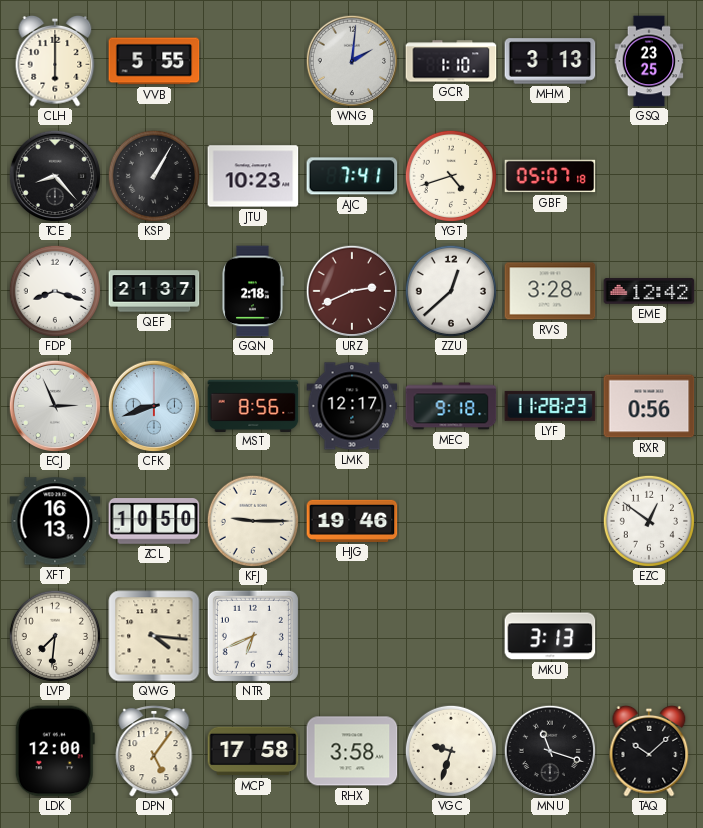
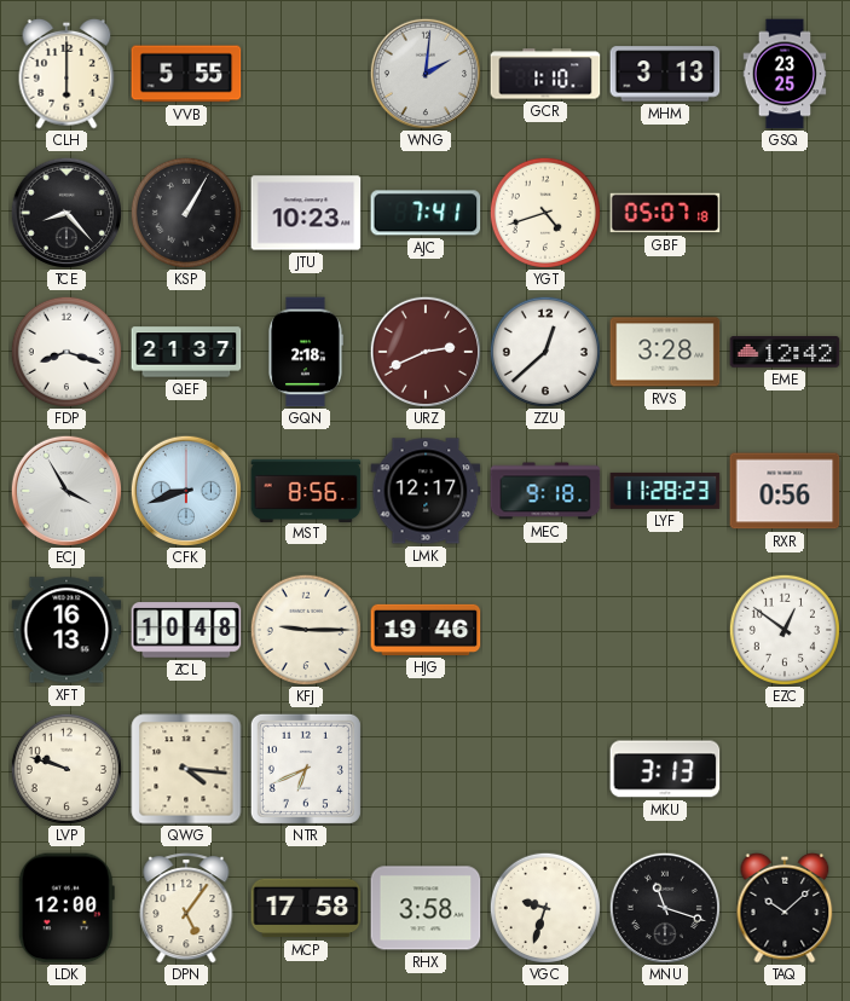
ECJ: 2:56 -> 3:55
ZCL: 10:50 -> 10:48
LVP: 7:31 -> 9:48
